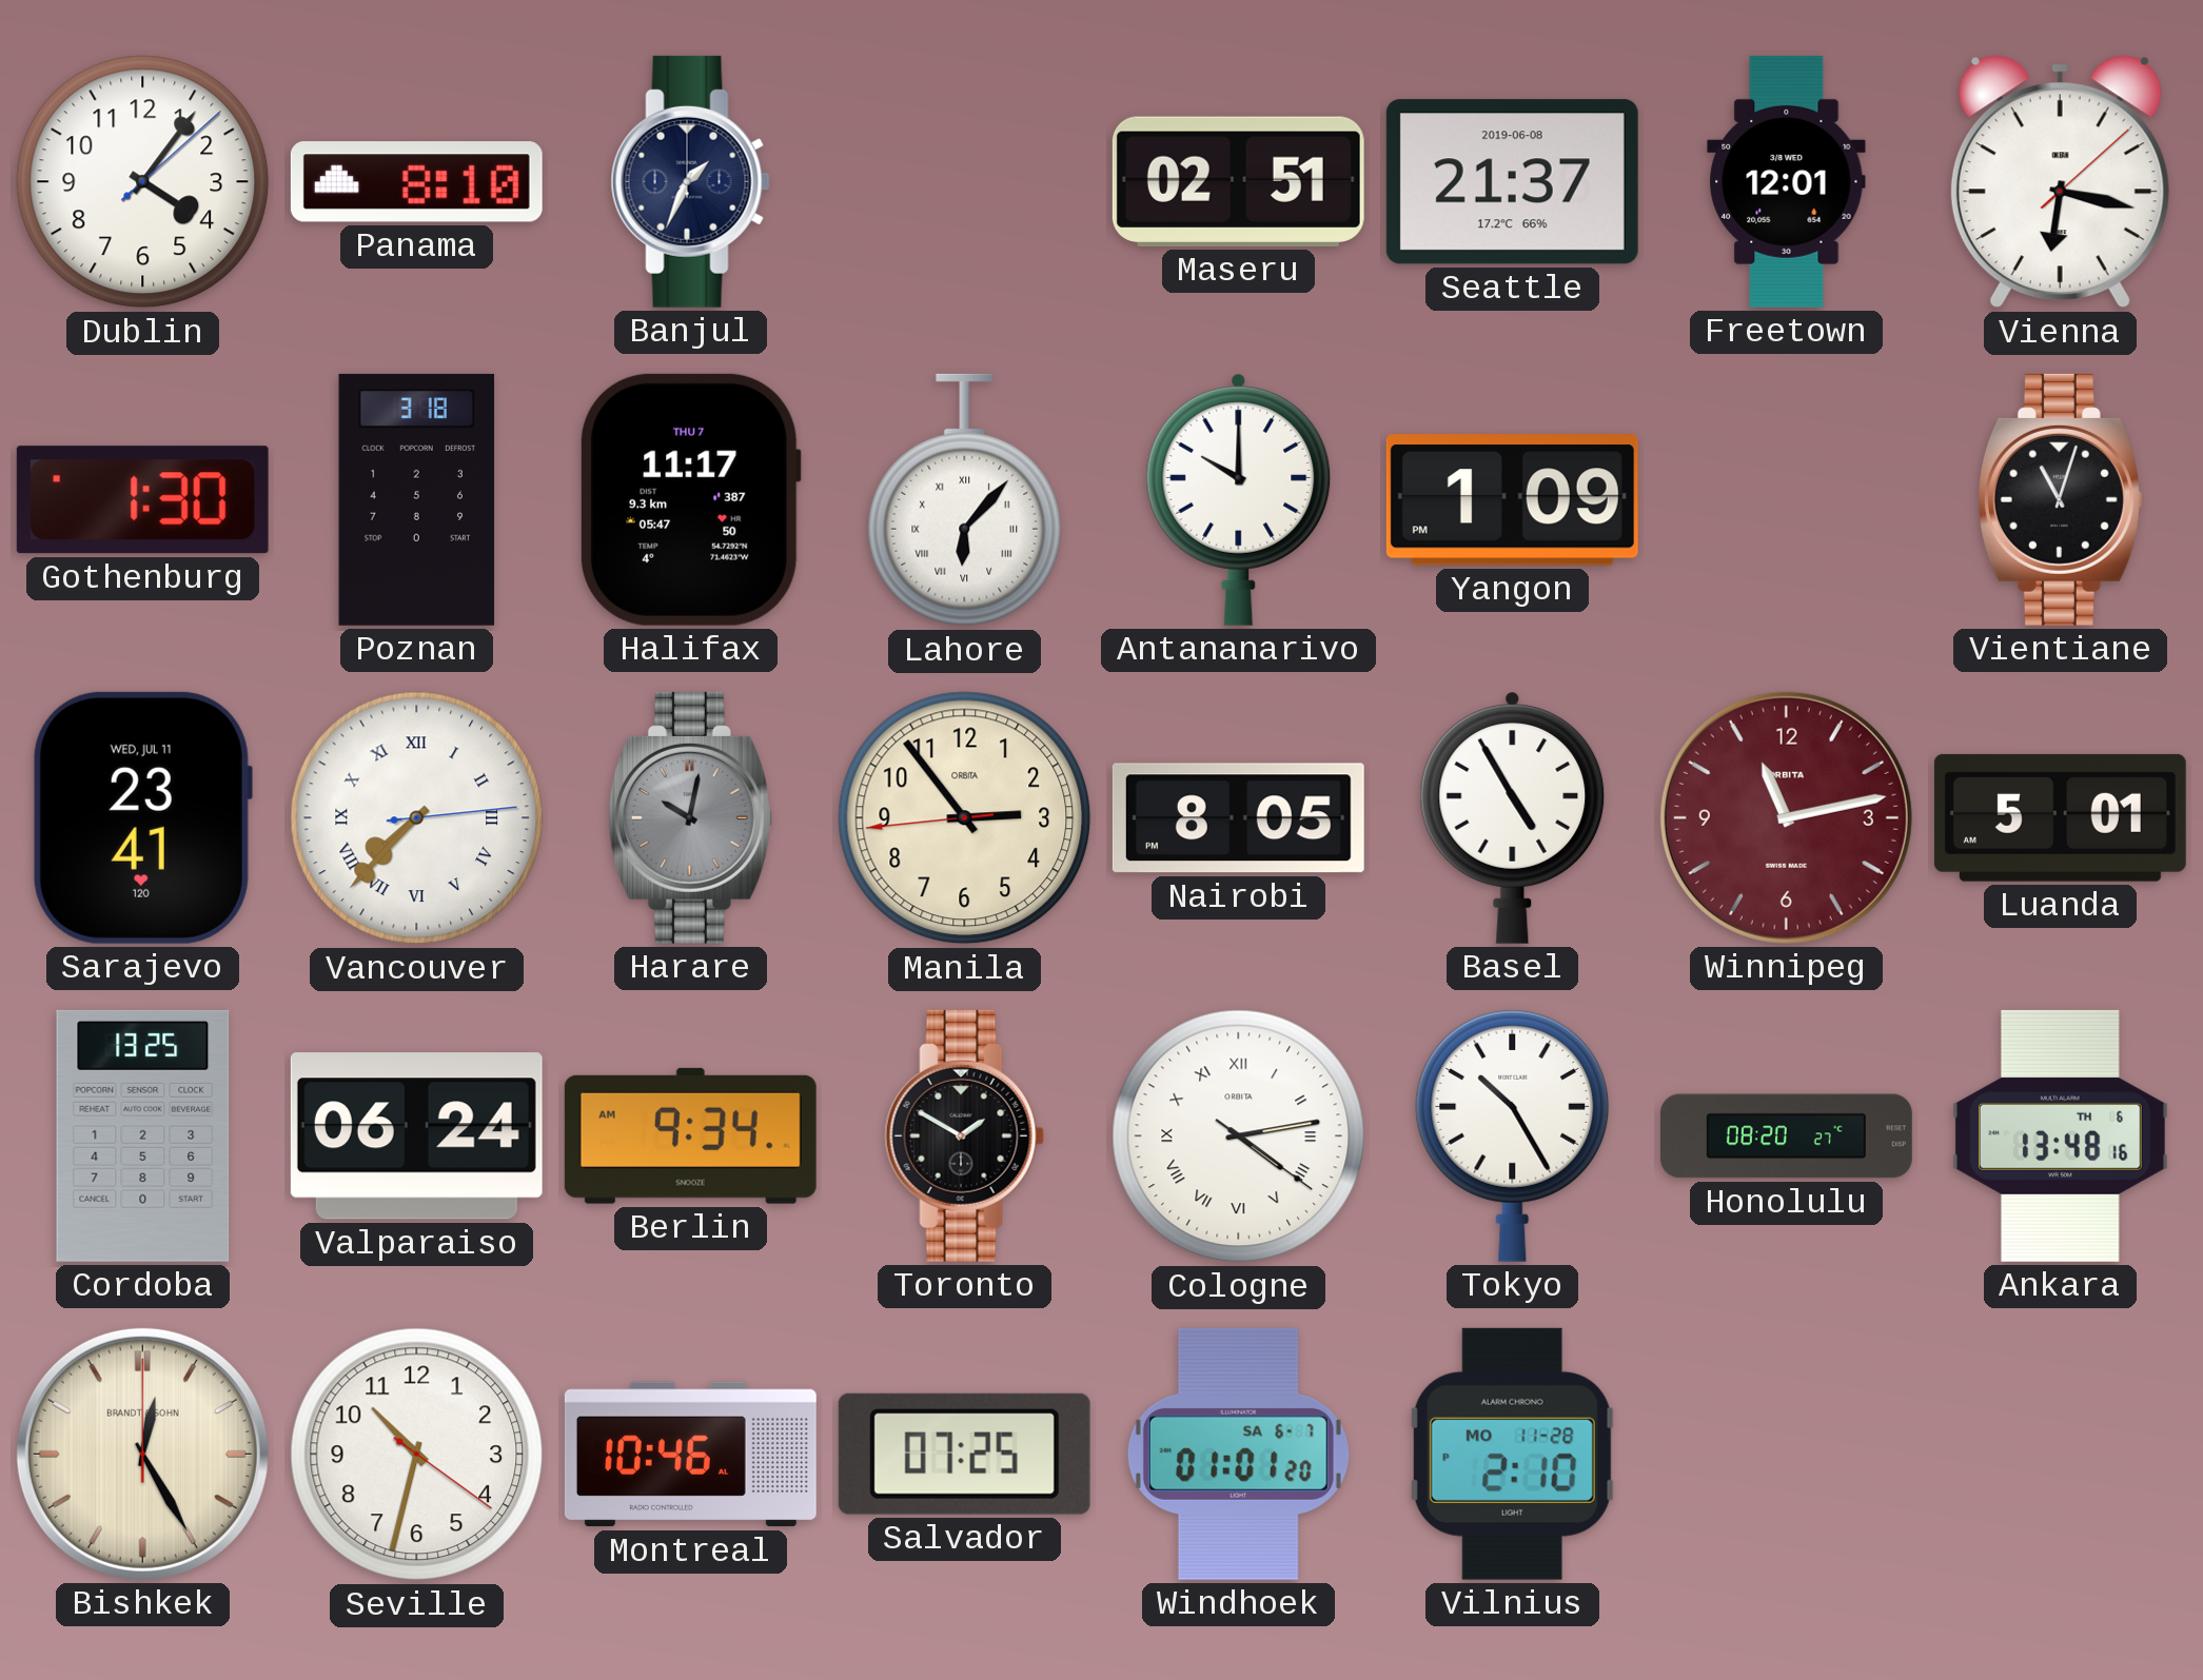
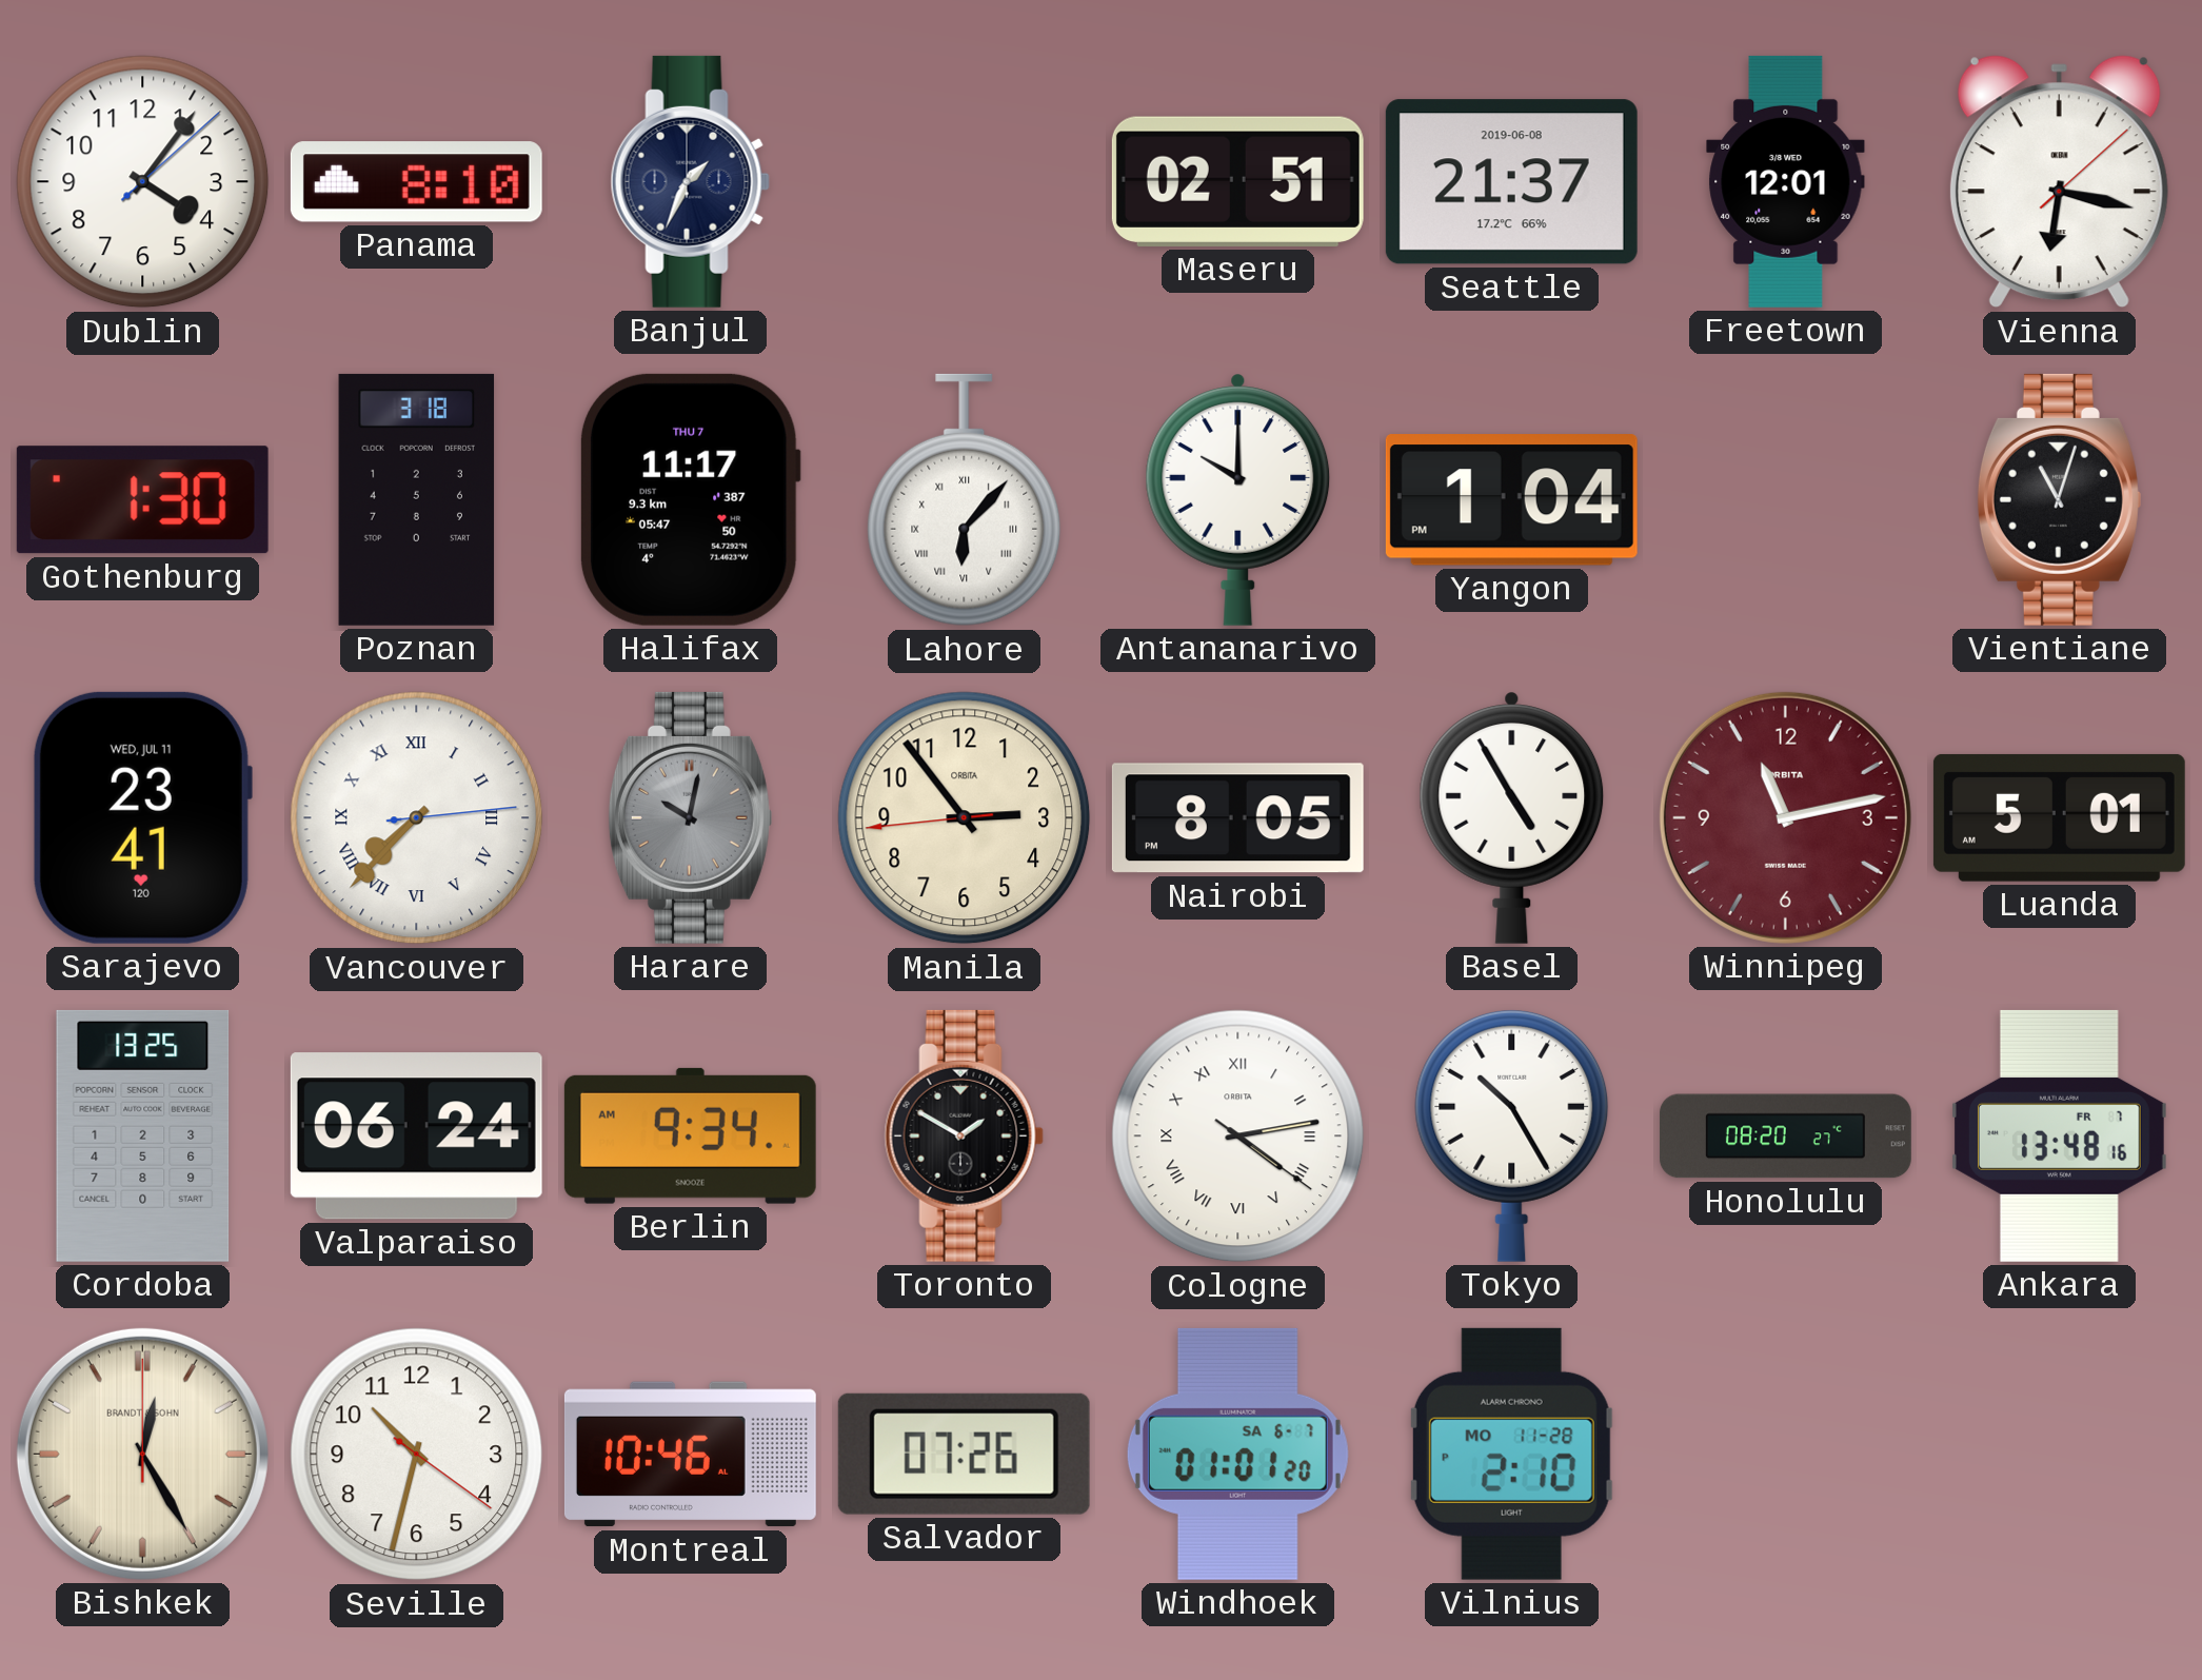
Yangon: 1:09 -> 1:04
Ankara date: TH 6 -> FR 7
Salvador: 07:25 -> 07:26
